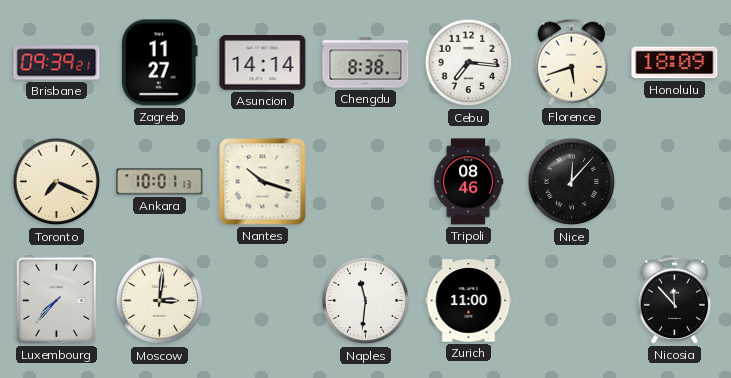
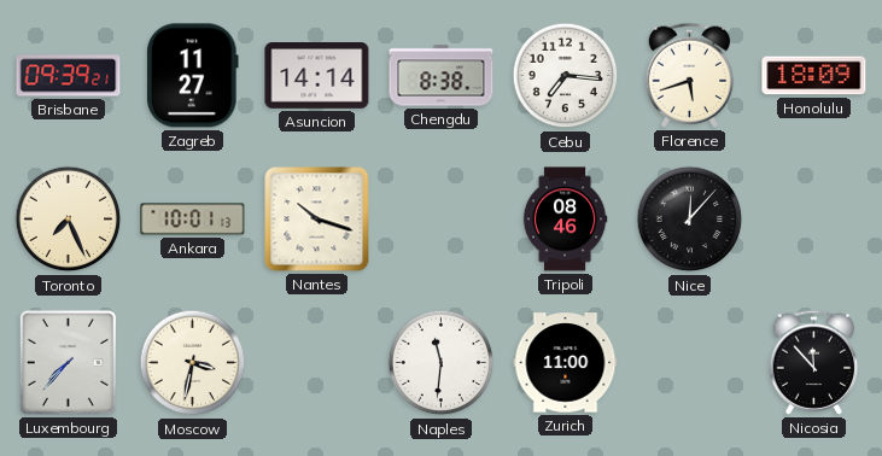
Toronto: 7:19 -> 7:26
Moscow: 3:01 -> 3:32
